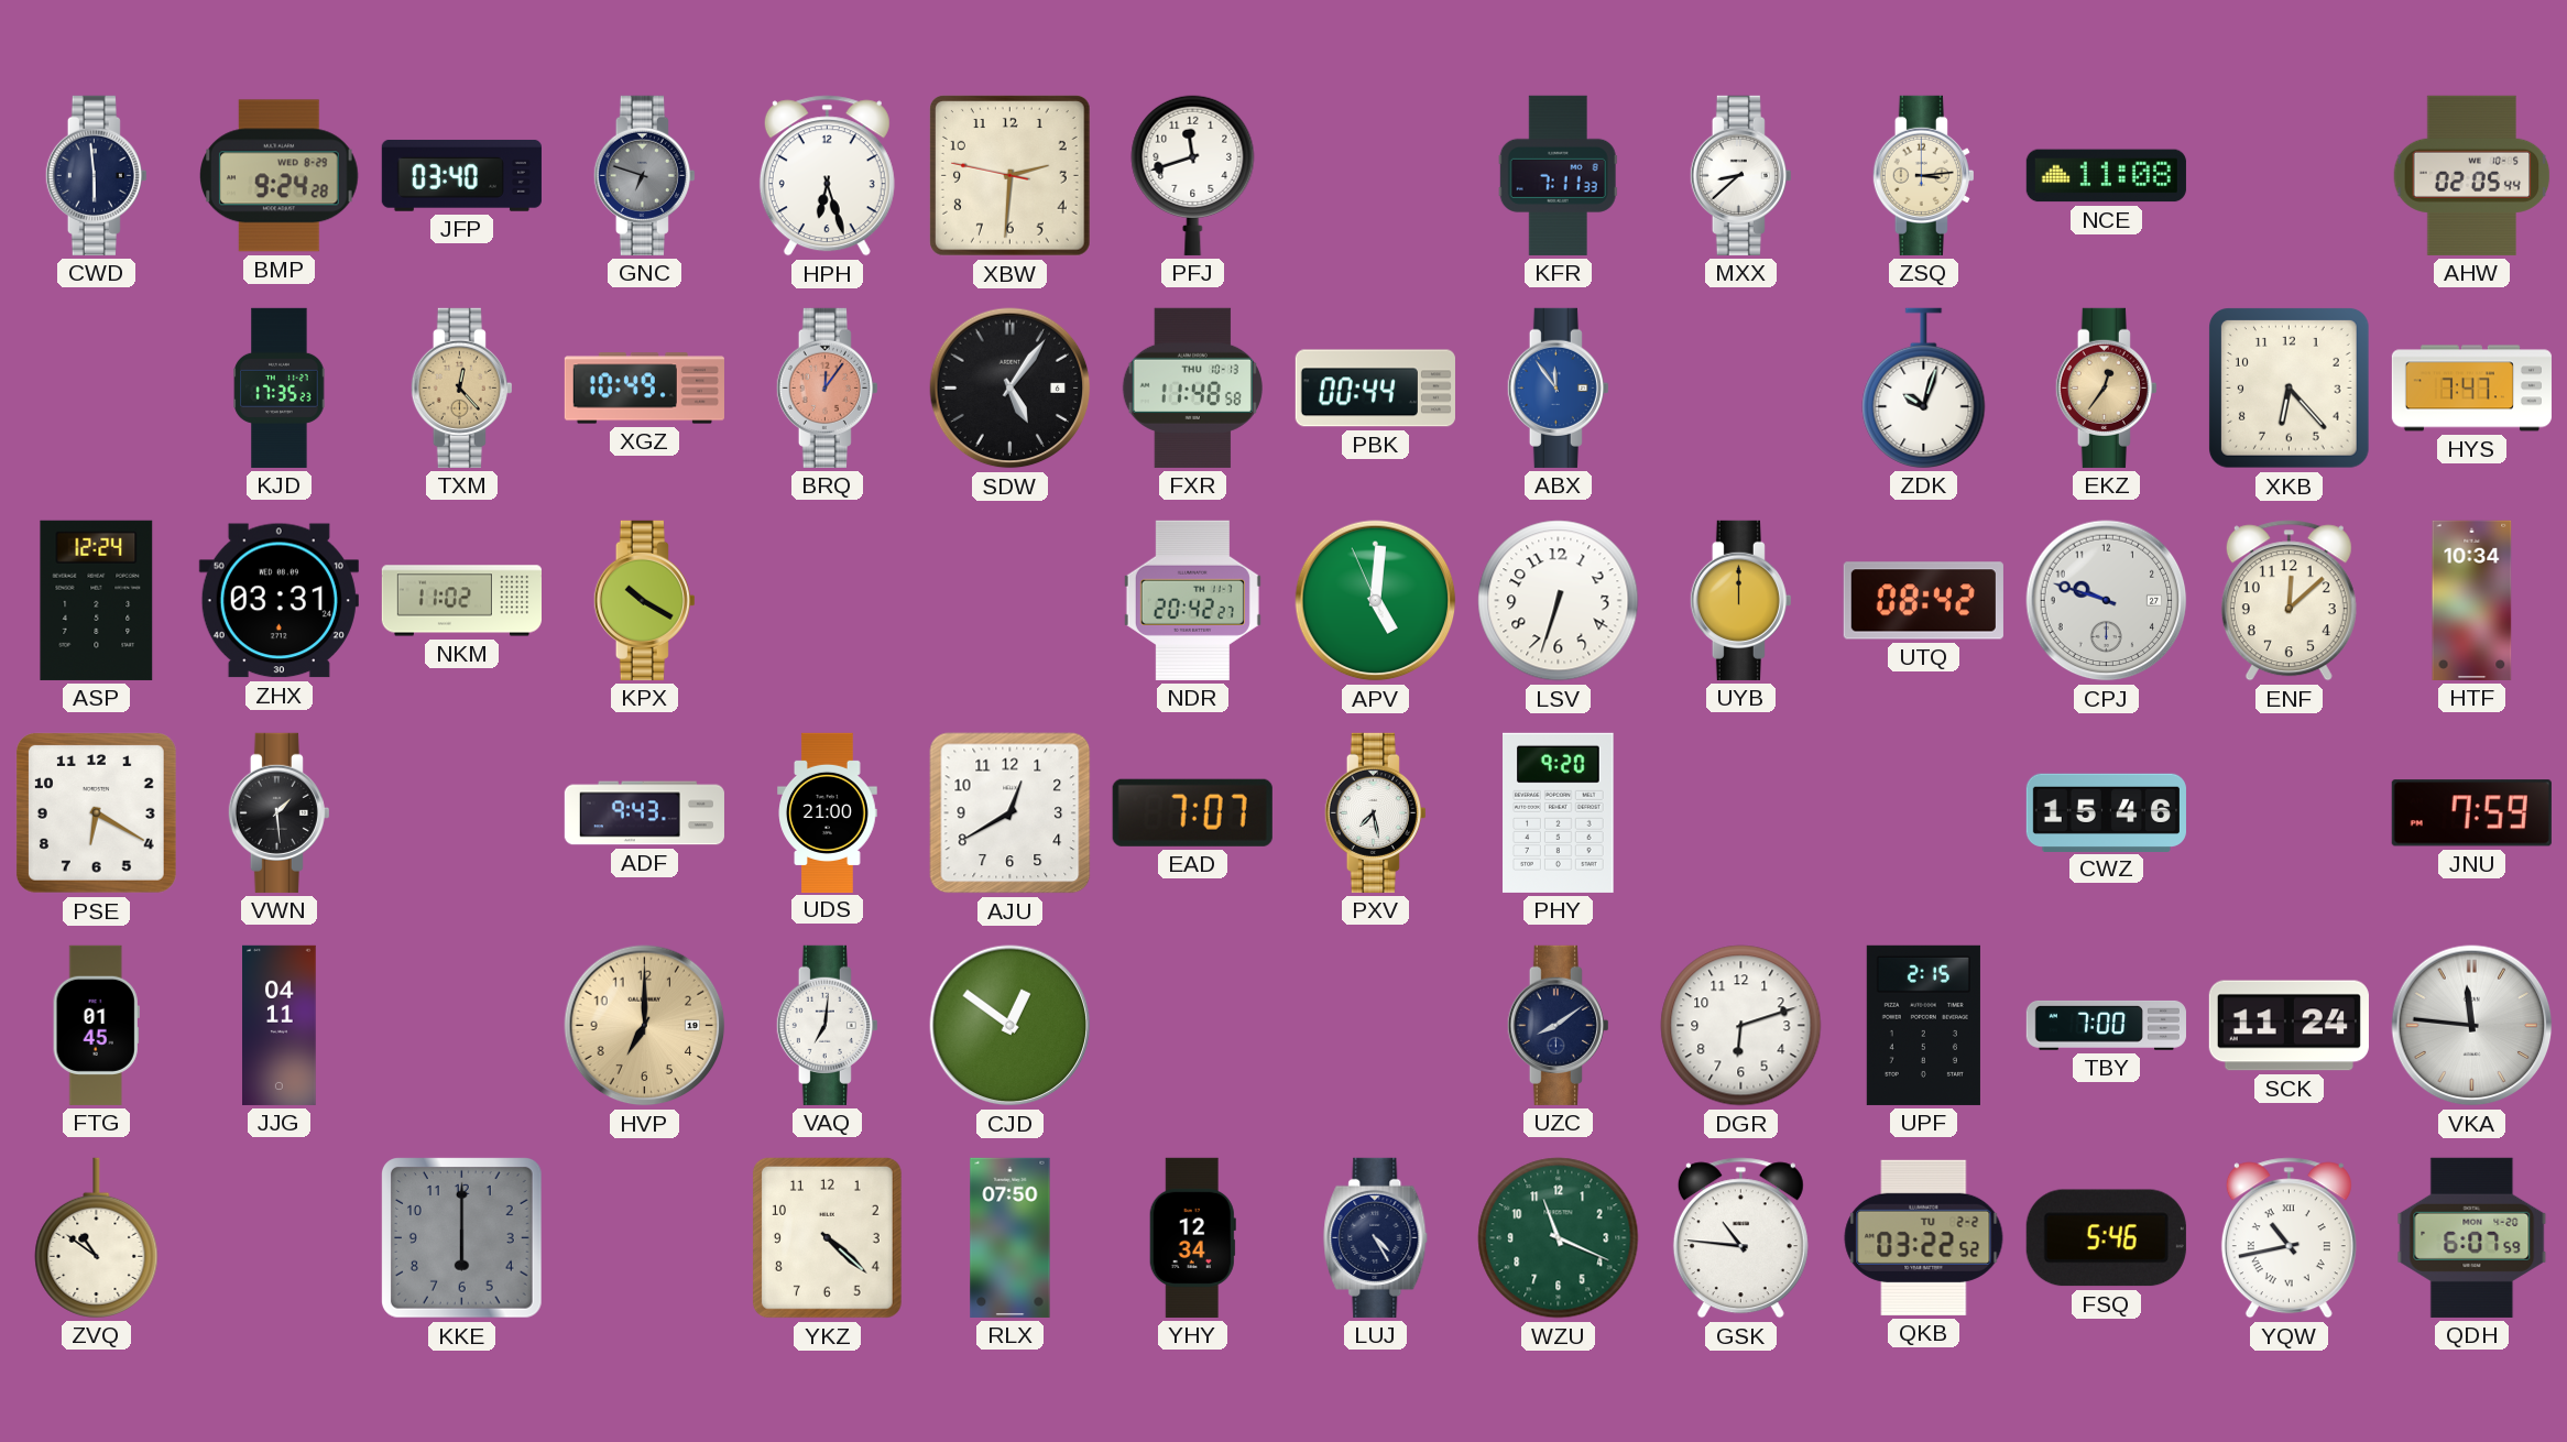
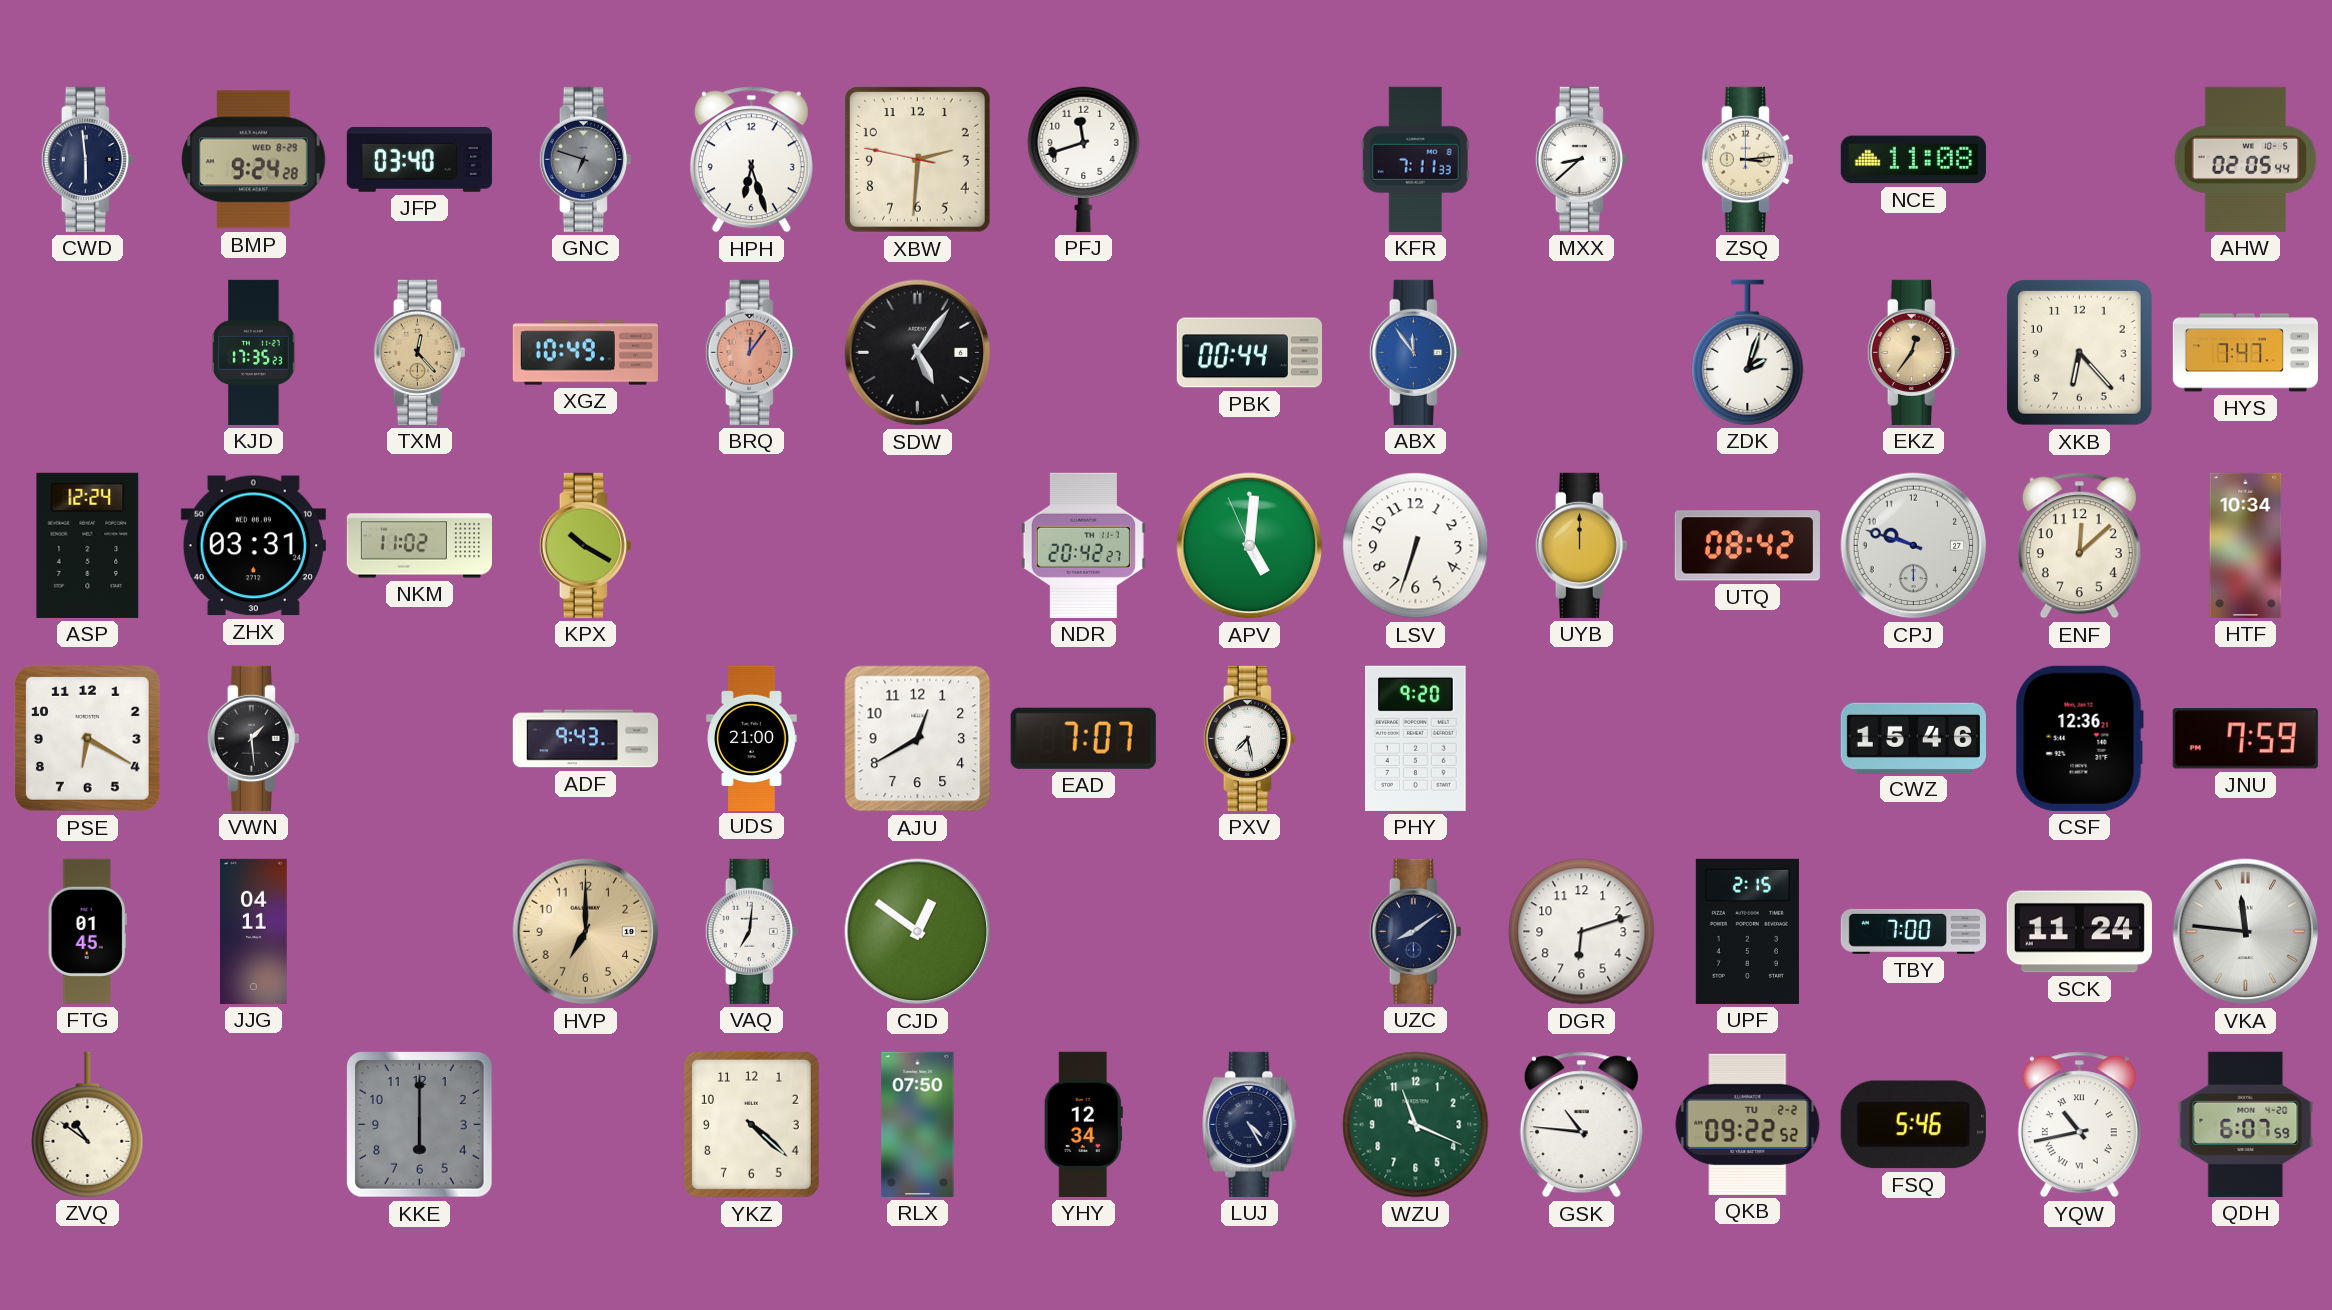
FXR: 11:48 -> none
ZDK: 10:03 -> 2:03
CSF: none -> 12:36
QKB: 03:22 -> 09:22
